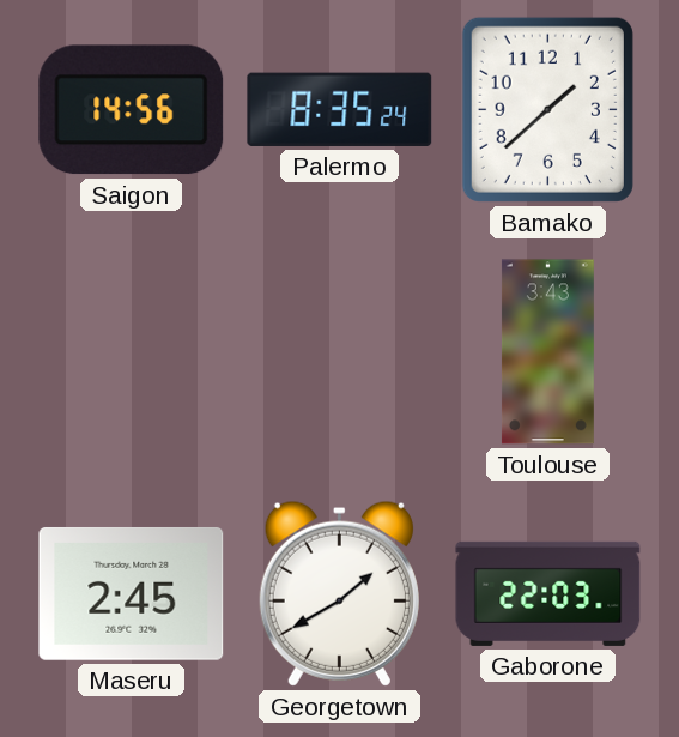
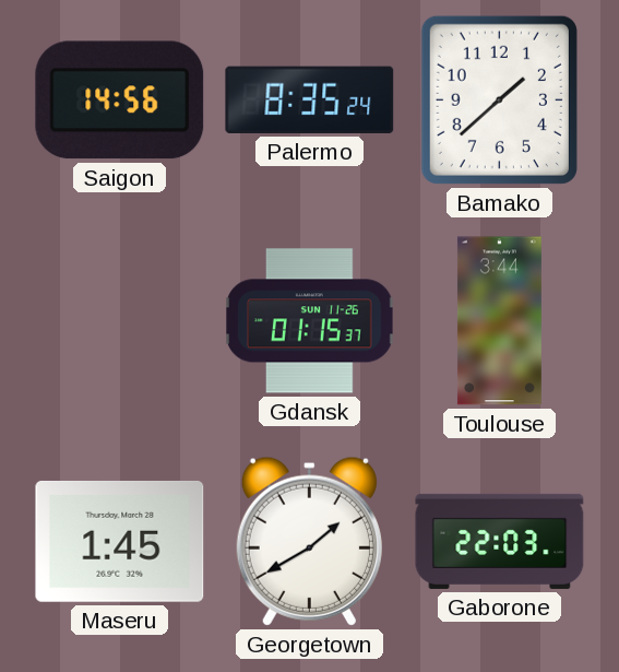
Gdansk: none -> 01:15
Toulouse: 3:43 -> 3:44
Maseru: 2:45 -> 1:45
